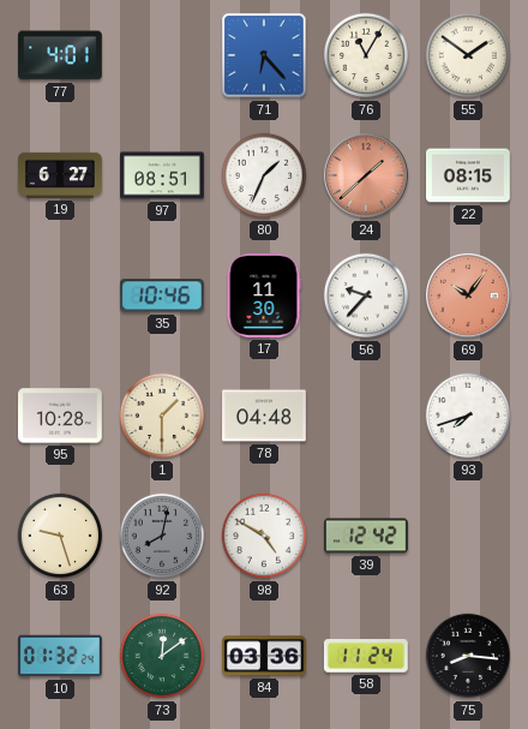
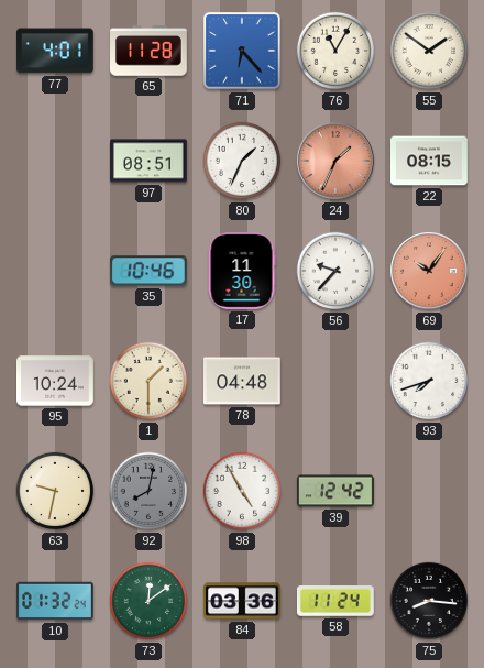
65: none -> 11:28
19: 6:27 -> none
24: 1:38 -> 1:34
95: 10:28 -> 10:24
63: 9:27 -> 9:32
98: 4:50 -> 4:55
